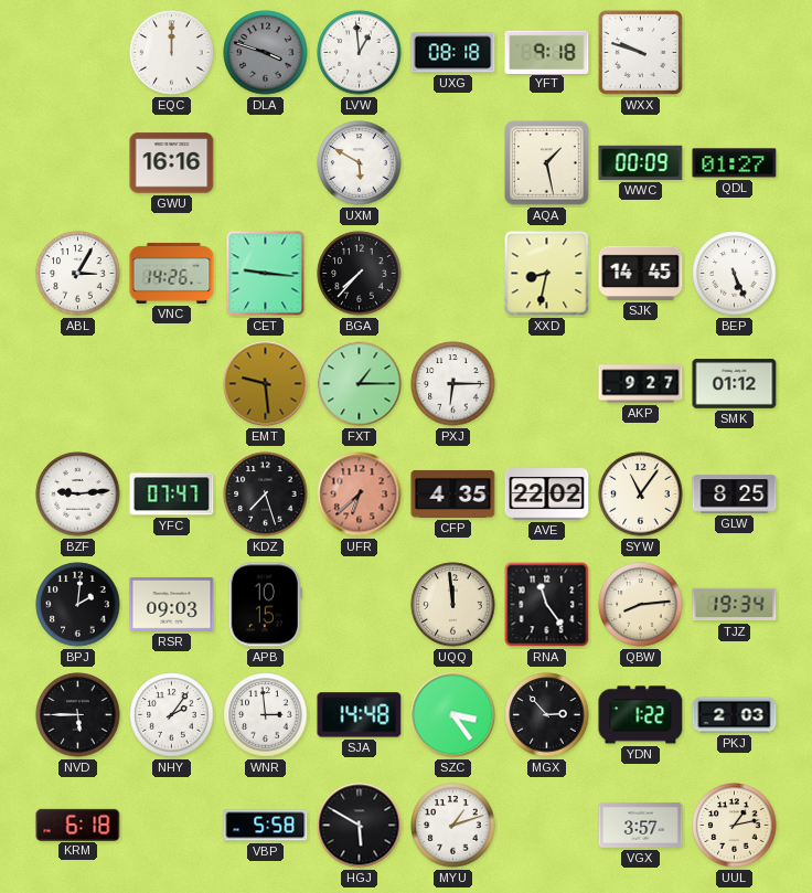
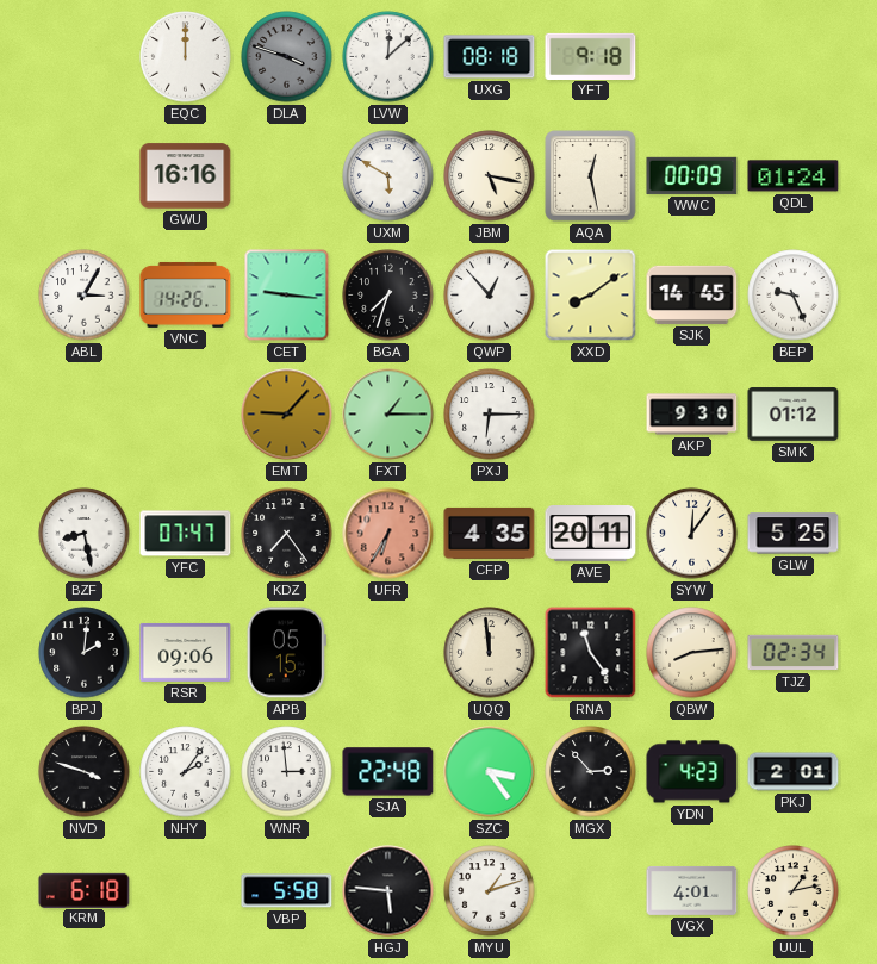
LVW: 12:59 -> 12:08
WXX: 9:48 -> none
JBM: none -> 5:17
AQA: 1:28 -> 12:28
QDL: 01:27 -> 01:24
BGA: 7:37 -> 7:33
QWP: none -> 12:53
XXD: 8:32 -> 8:09
BEP: 5:26 -> 9:26
EMT: 9:29 -> 9:07
AKP: 9:27 -> 9:30
BZF: 9:14 -> 8:28
KDZ: 7:27 -> 7:24
UFR: 6:38 -> 6:35
AVE: 22:02 -> 20:11
SYW: 11:06 -> 12:06
GLW: 8:25 -> 5:25
RSR: 09:03 -> 09:06
APB: 10:15 -> 05:15
TJZ: 19:34 -> 02:34
NVD: 5:45 -> 3:48
SJA: 14:48 -> 22:48
YDN: 1:22 -> 4:23
PKJ: 2:03 -> 2:01
HGJ: 5:50 -> 5:46
VGX: 3:57 -> 4:01
